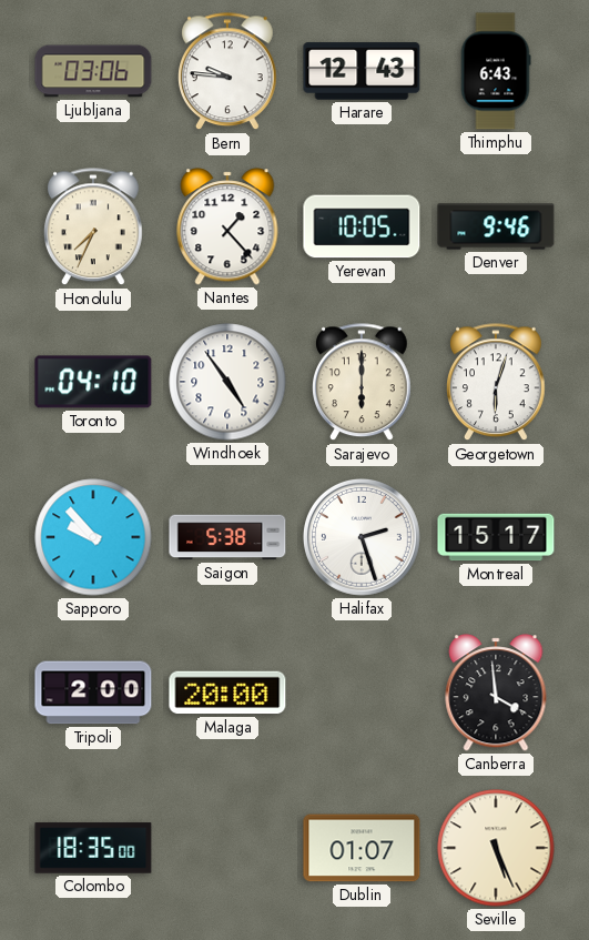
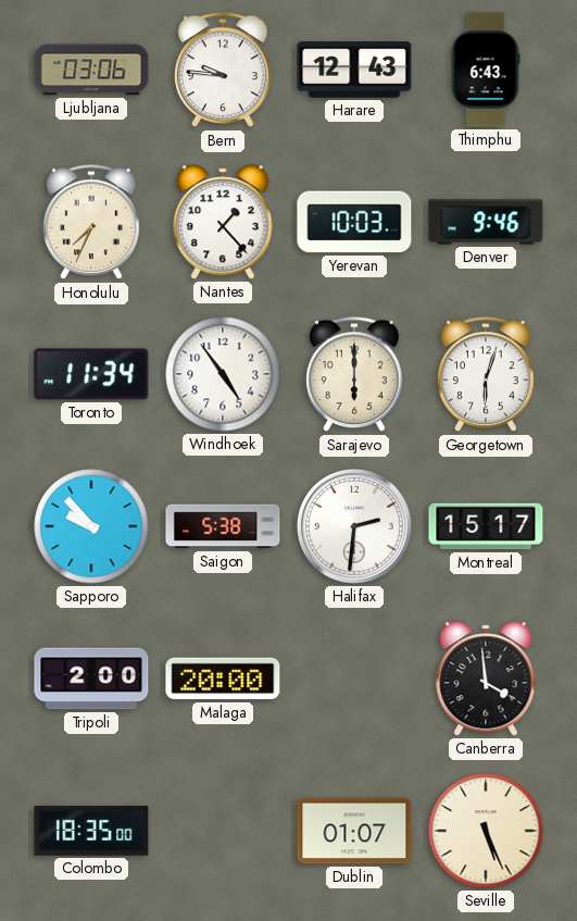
Yerevan: 10:05 -> 10:03
Toronto: 04:10 -> 11:34
Halifax: 2:27 -> 2:31
